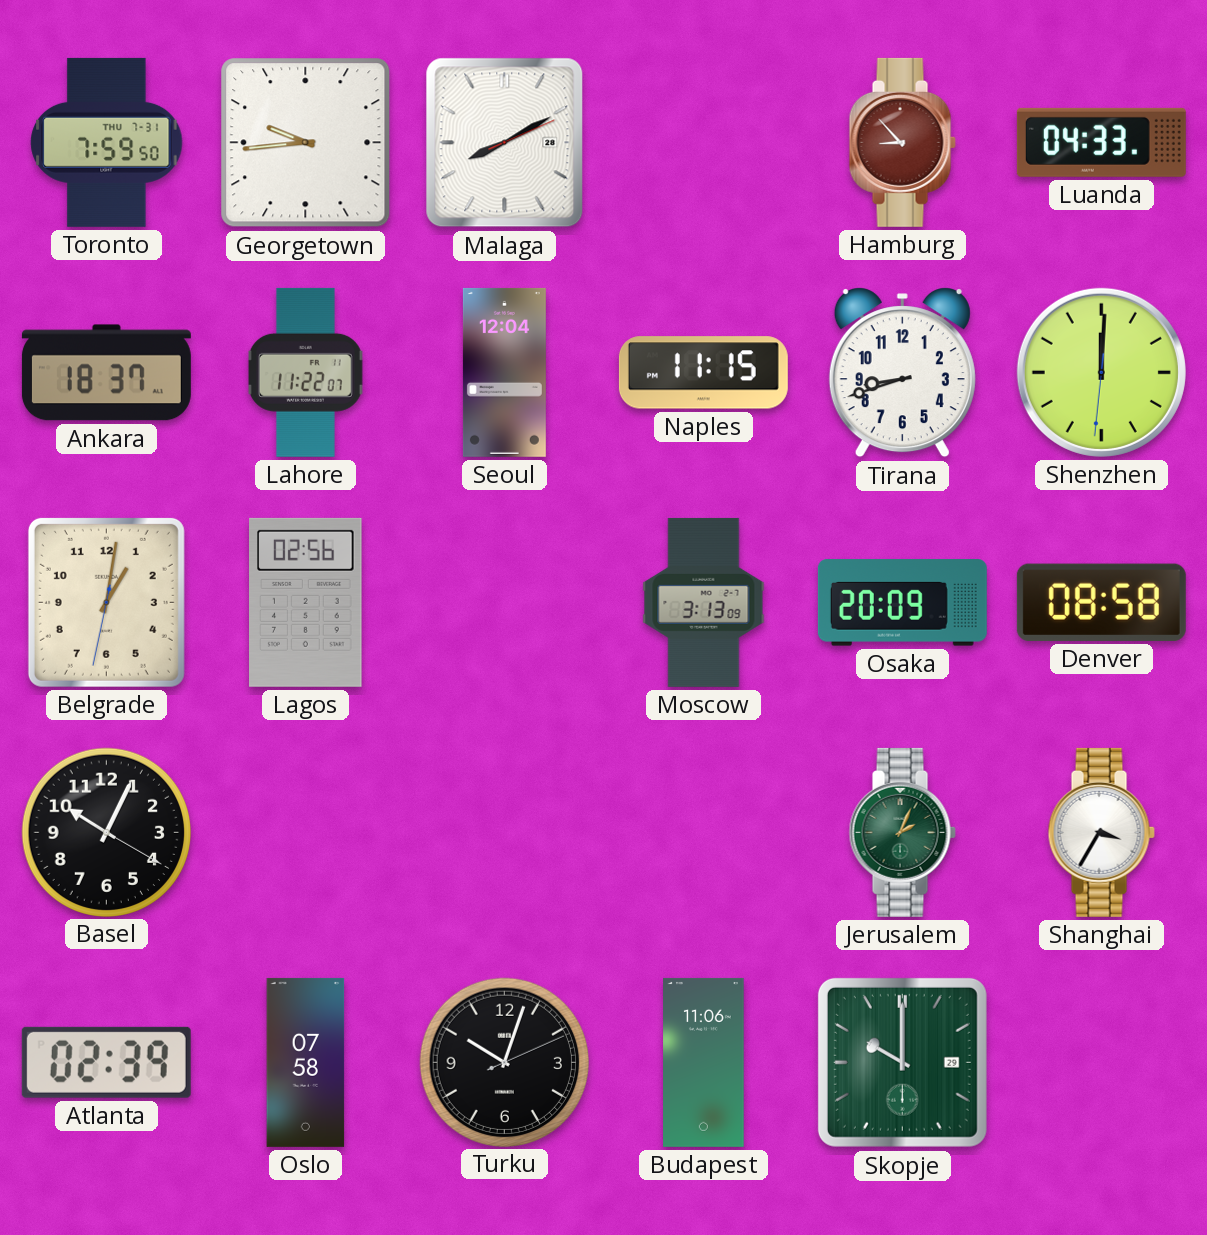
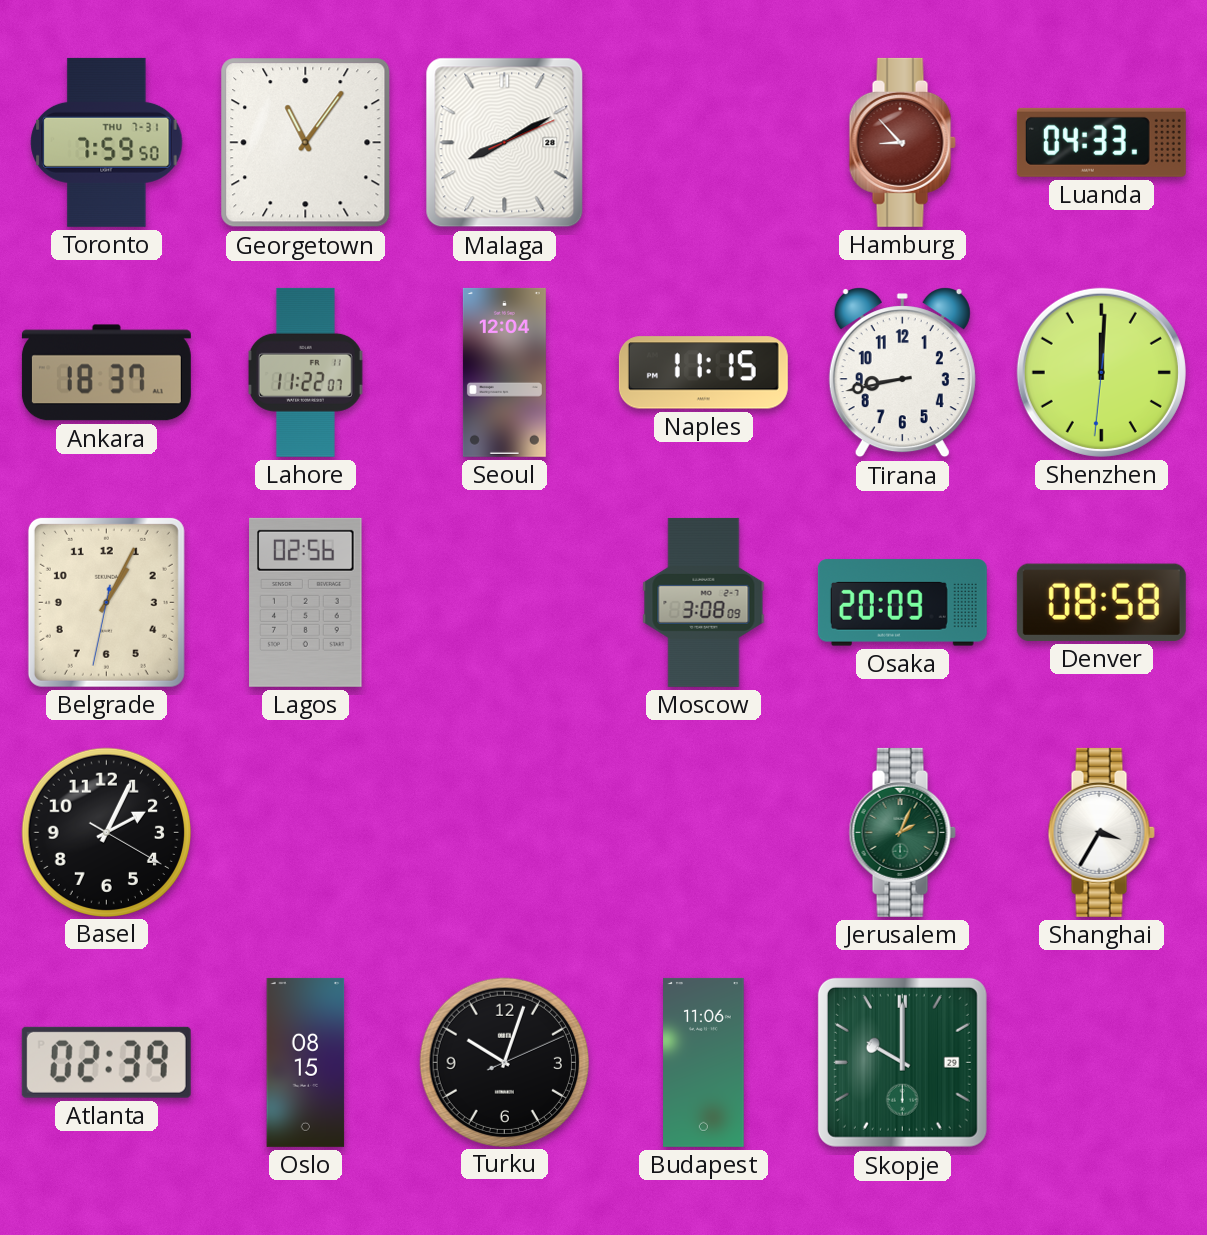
Georgetown: 9:44 -> 11:06
Tirana: 8:42 -> 8:43
Belgrade: 1:01 -> 1:04
Moscow: 3:13 -> 3:08
Basel: 10:04 -> 2:04
Oslo: 07:58 -> 08:15
